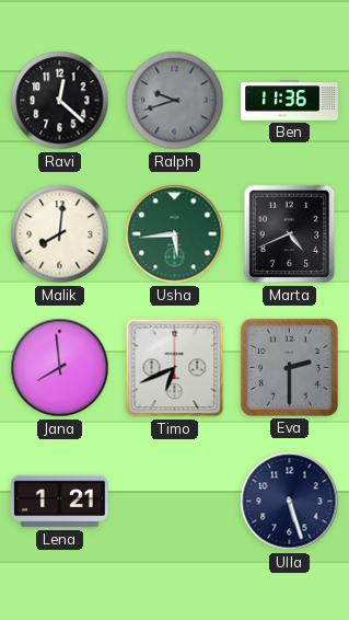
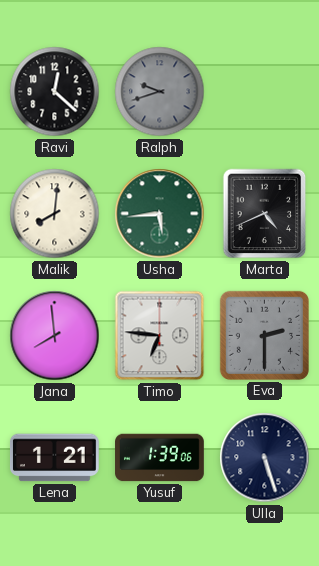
Ben: 11:36 -> none
Timo: 6:41 -> 6:46
Yusuf: none -> 1:39
